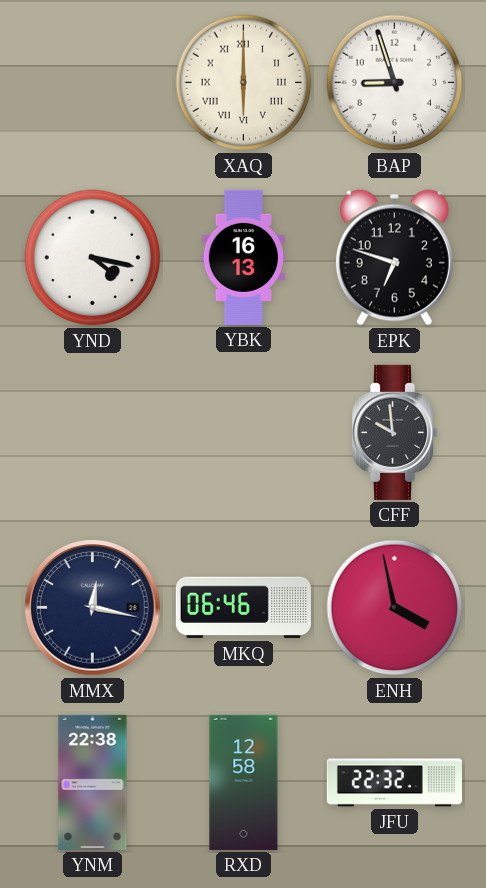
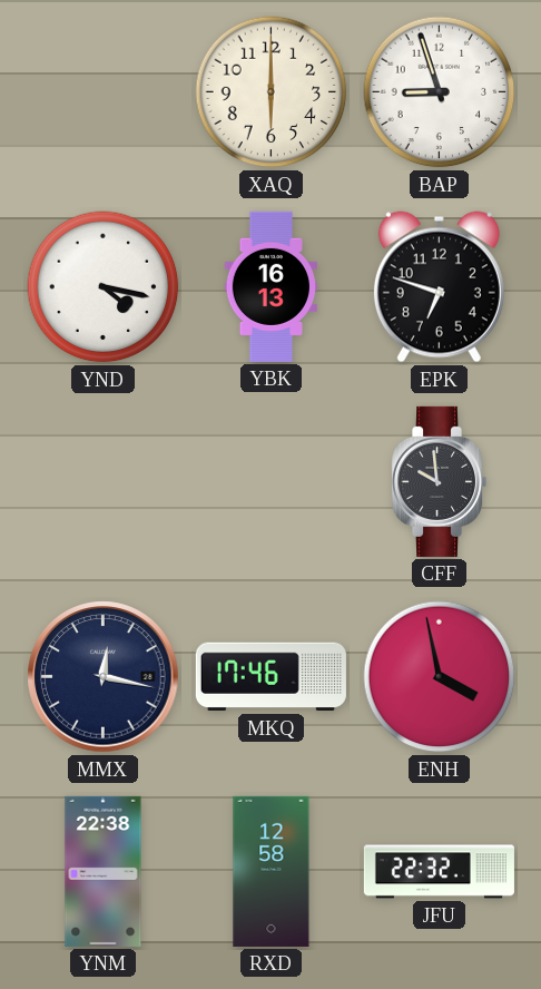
XAQ numerals: Roman -> Arabic
MKQ: 06:46 -> 17:46
